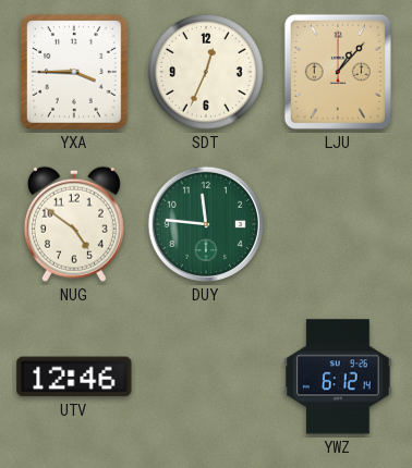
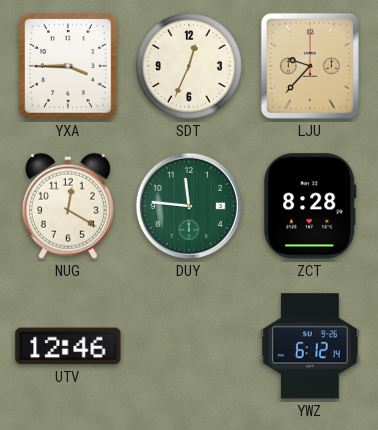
LJU: 1:07 -> 9:37
NUG: 4:51 -> 12:20
ZCT: none -> 8:28
